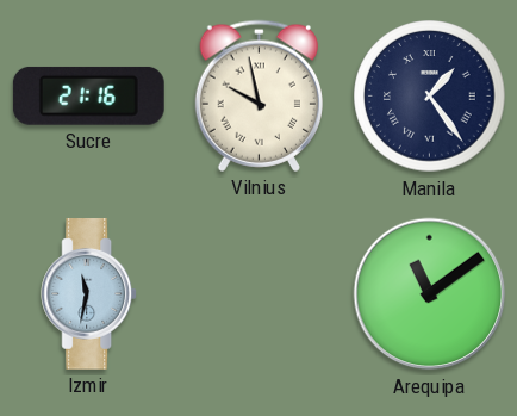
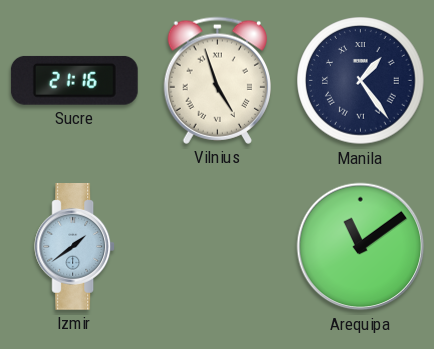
Vilnius: 9:58 -> 4:57
Izmir: 11:32 -> 1:39
